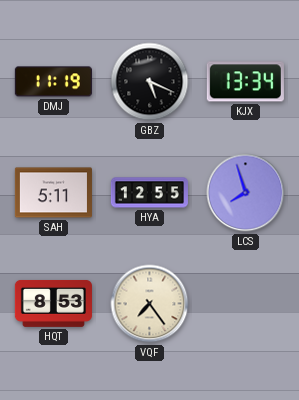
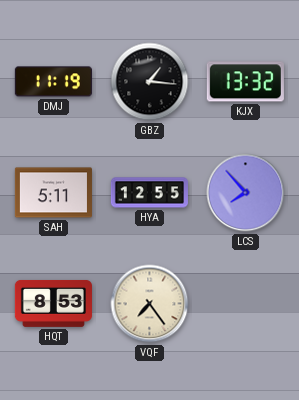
GBZ: 5:19 -> 1:16
KJX: 13:34 -> 13:32
LCS: 7:57 -> 7:53
